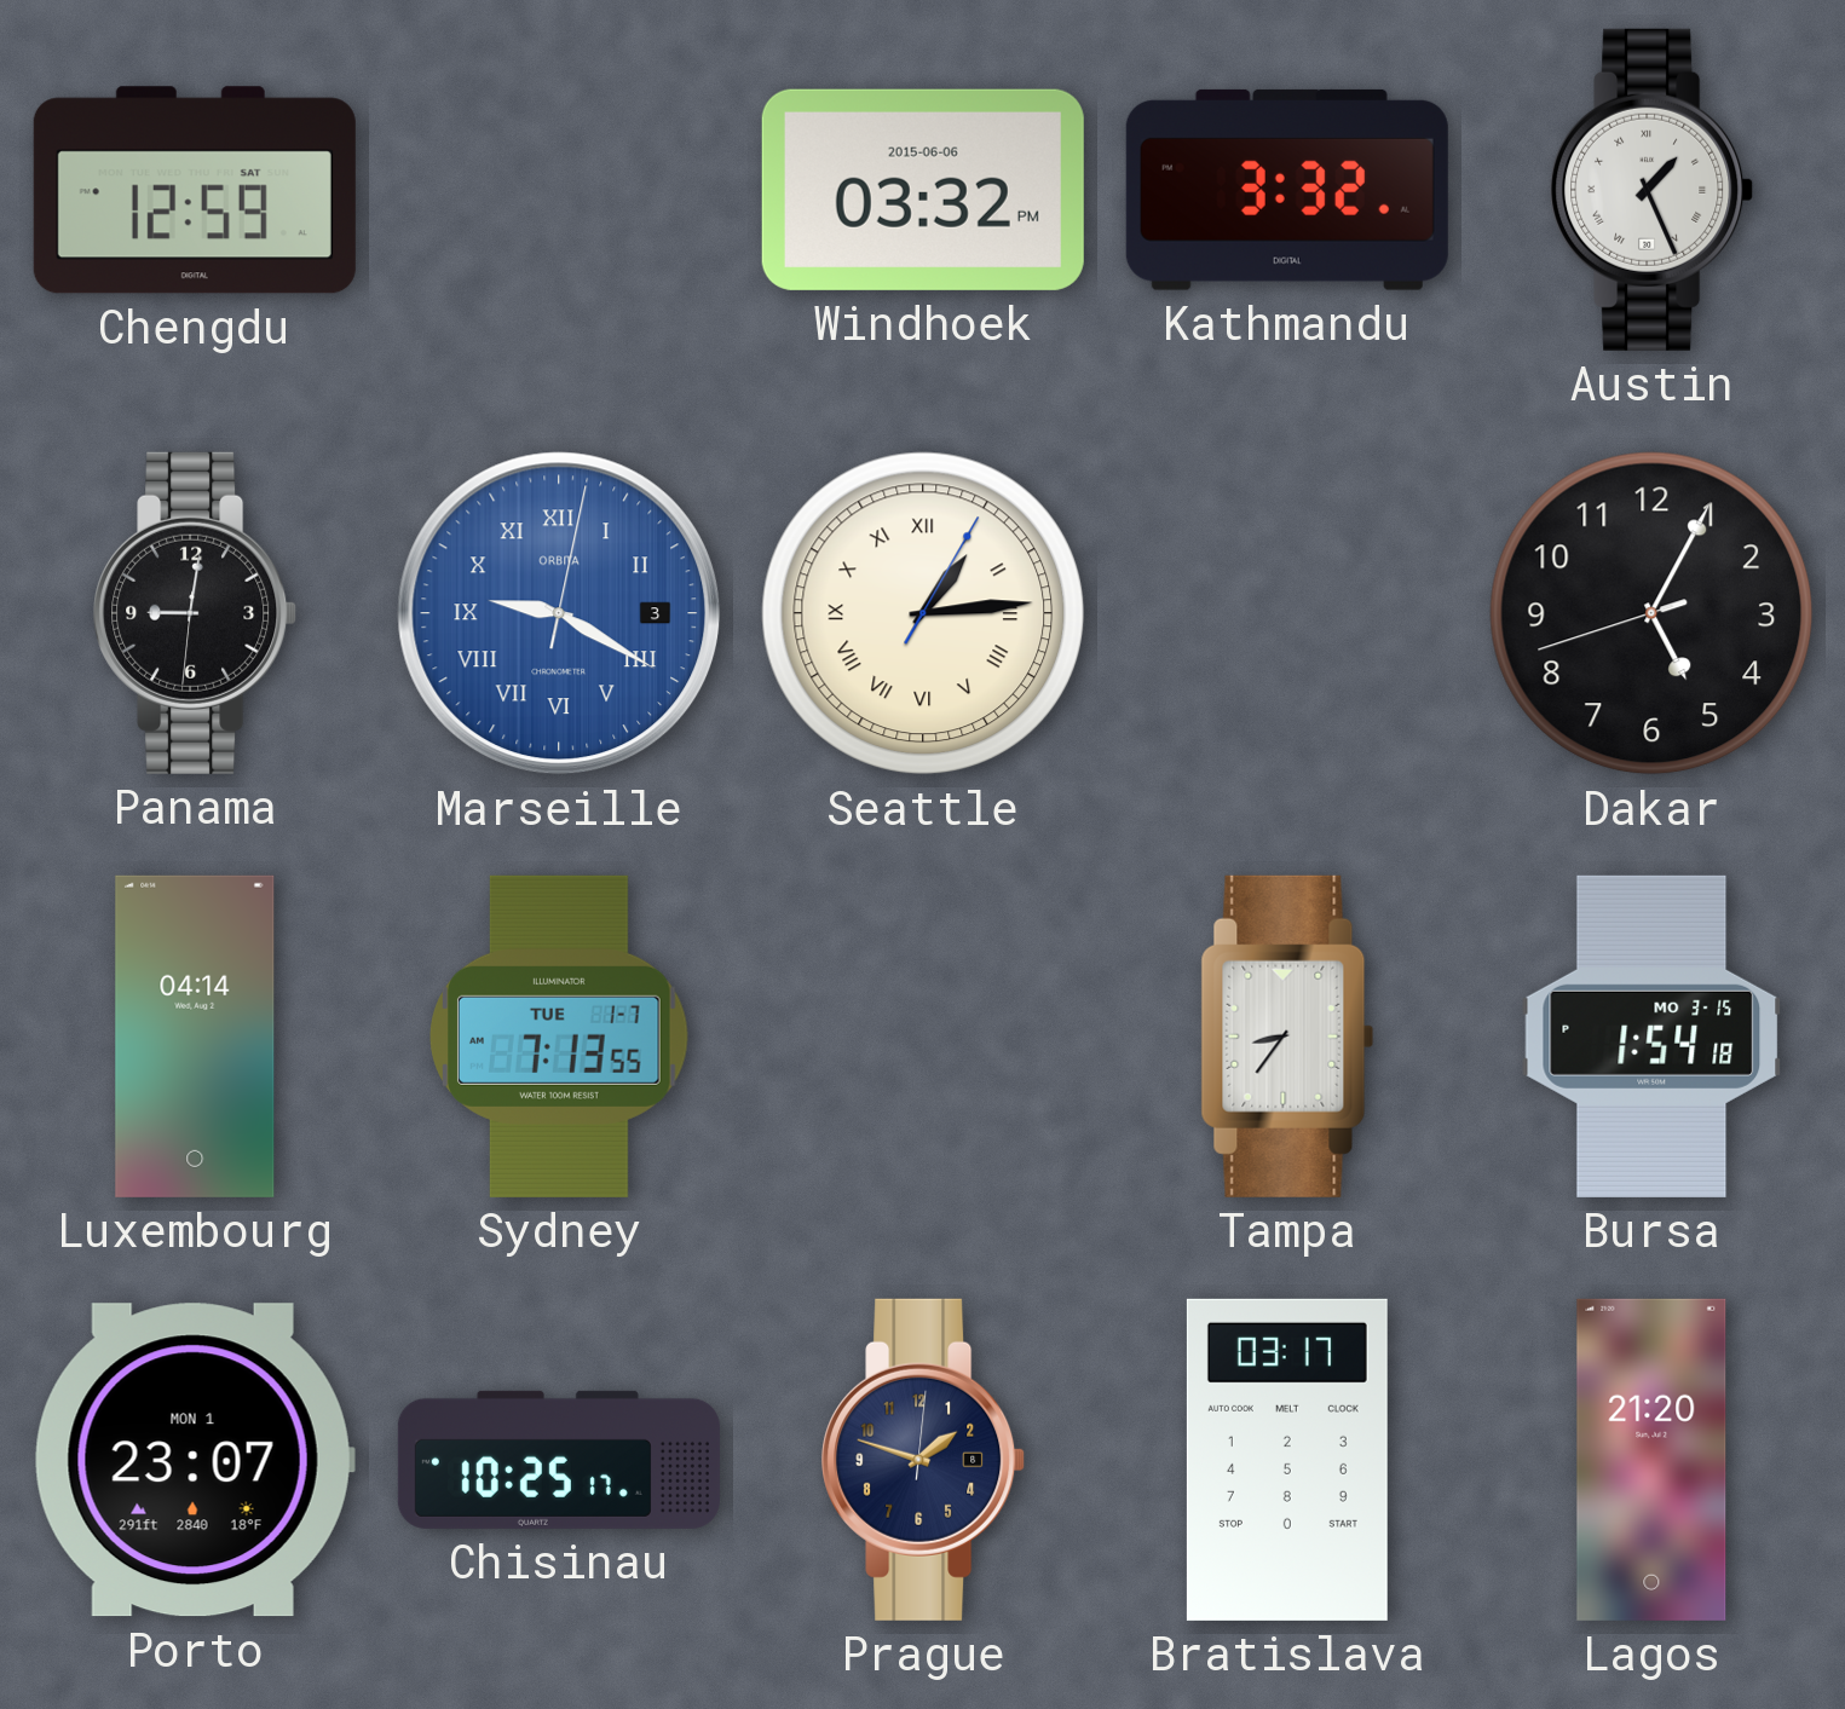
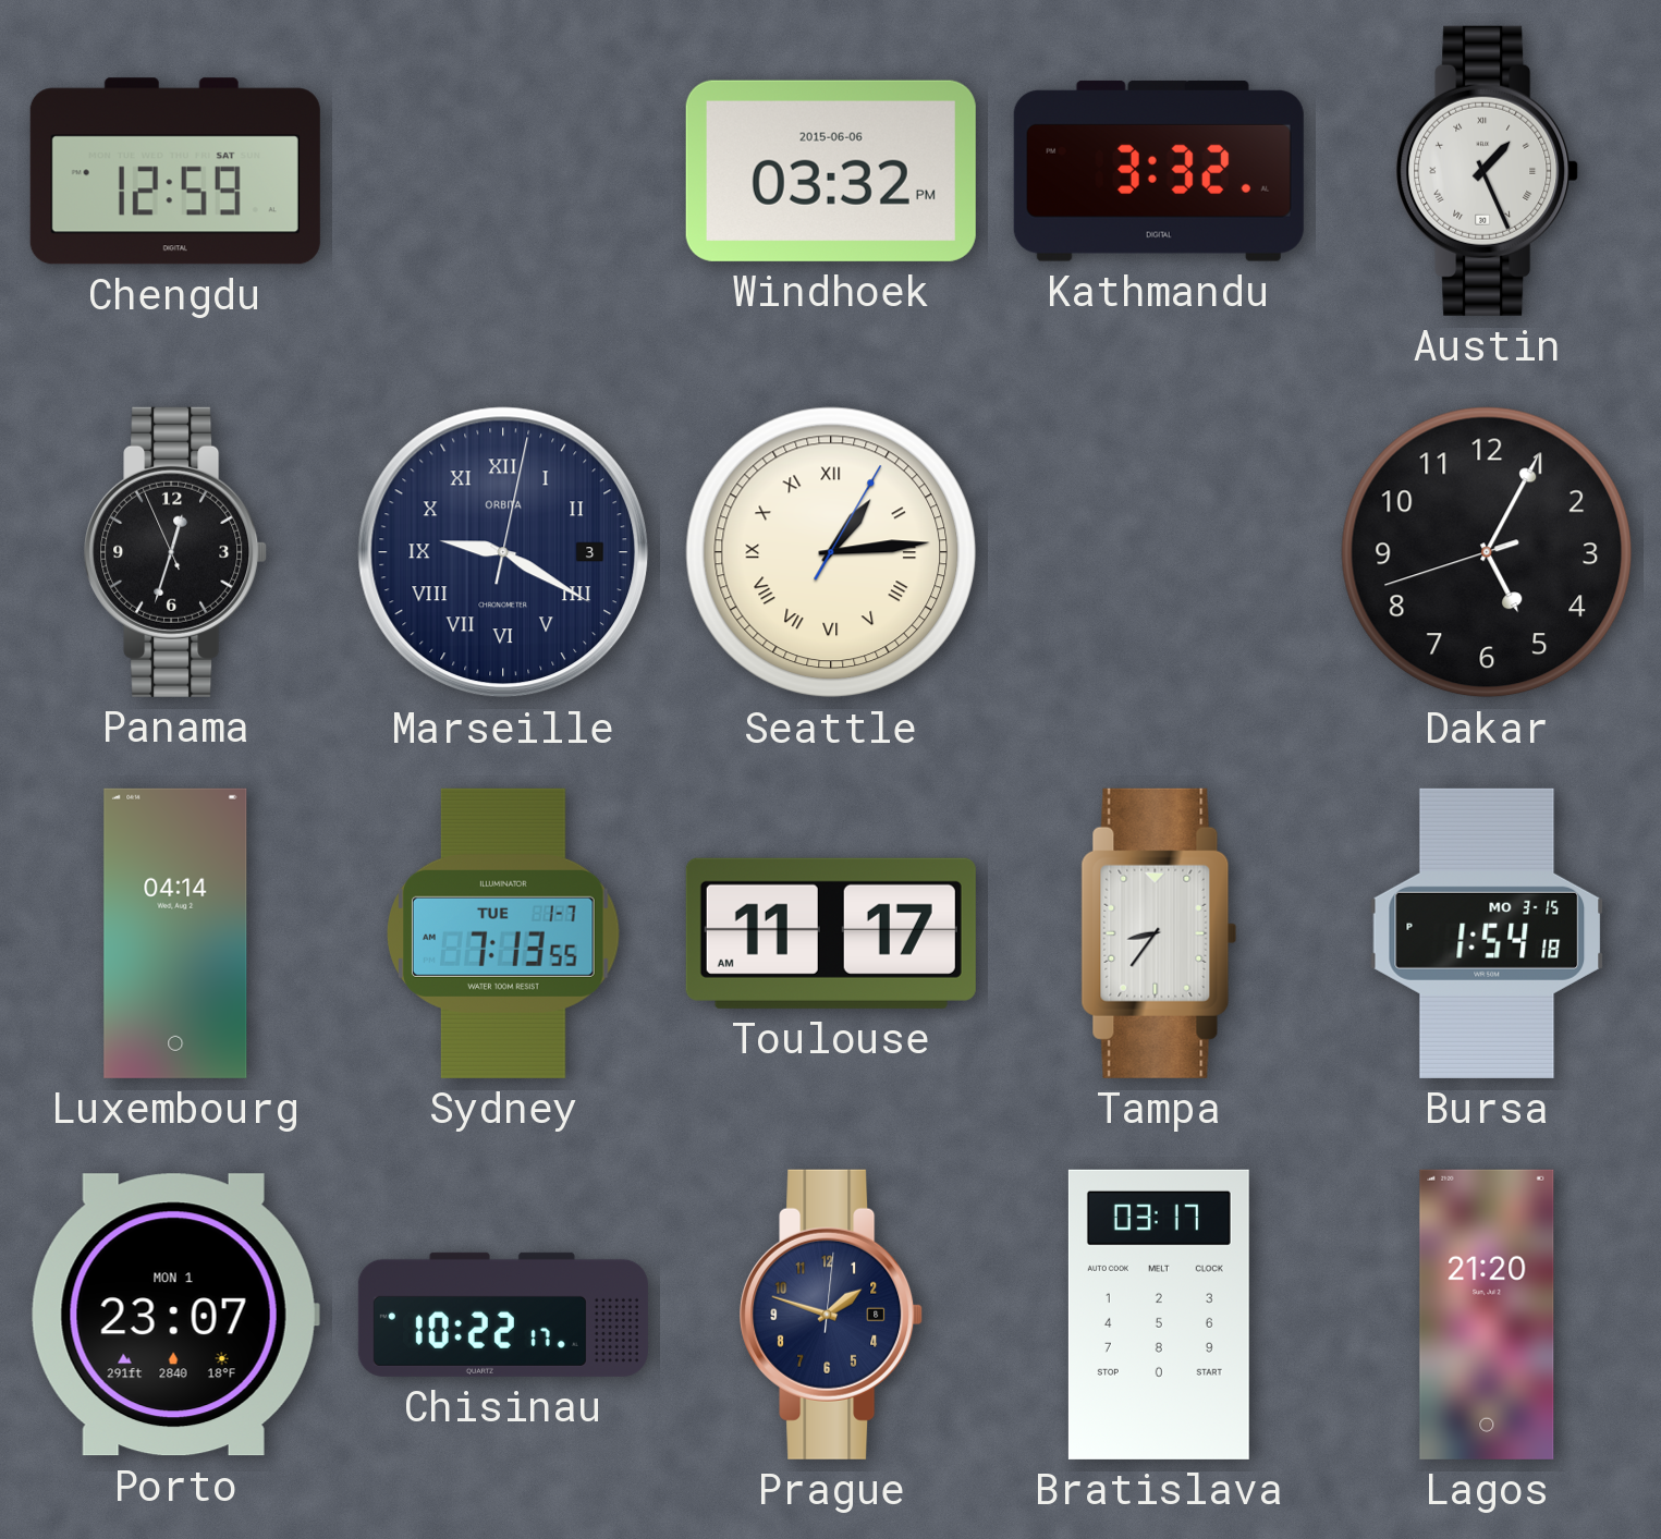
Panama: 9:01 -> 12:32
Marseille dial: blue -> navy
Toulouse: none -> 11:17
Chisinau: 10:25 -> 10:22
